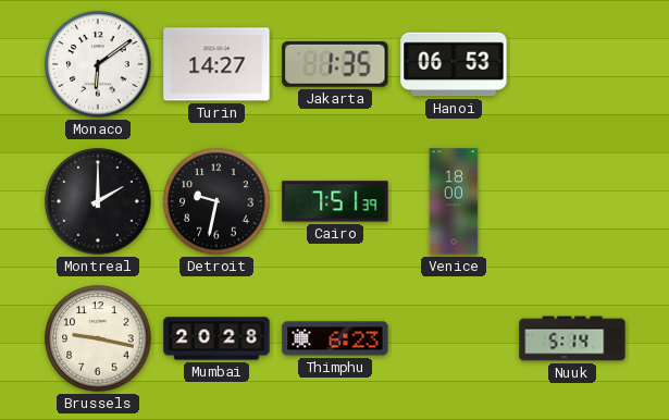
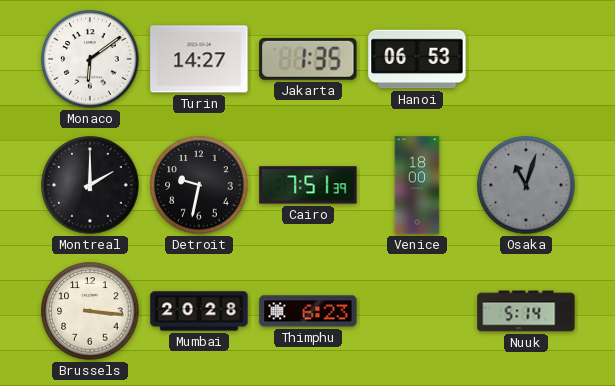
Osaka: none -> 11:03
Brussels: 9:17 -> 3:16
